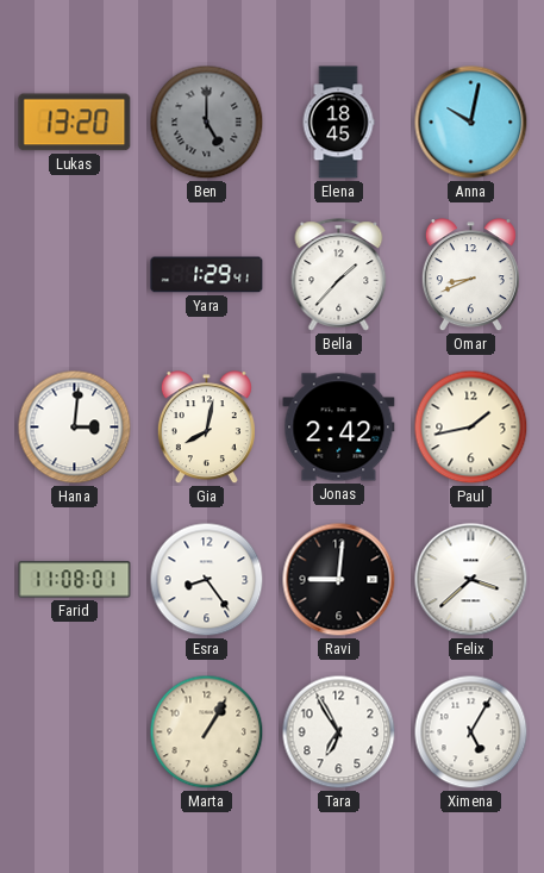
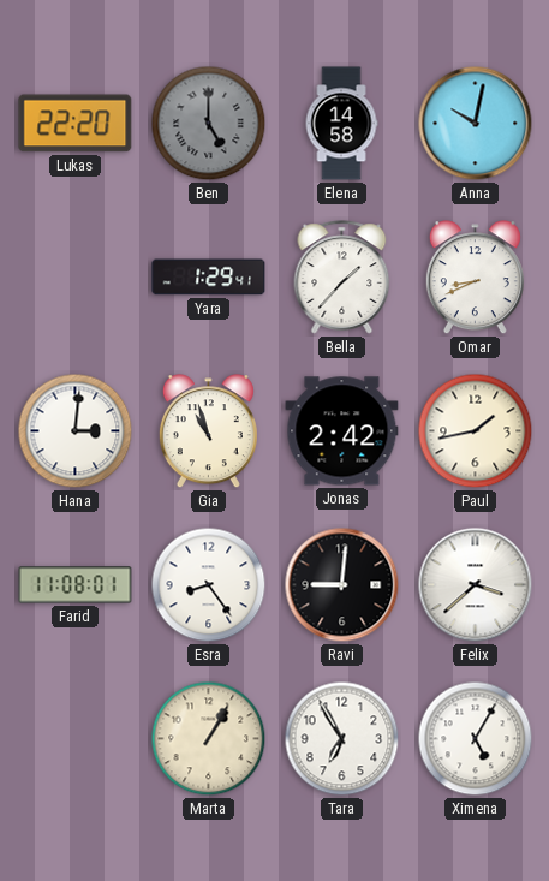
Lukas: 13:20 -> 22:20
Elena: 18:45 -> 14:58
Gia: 8:02 -> 10:57
